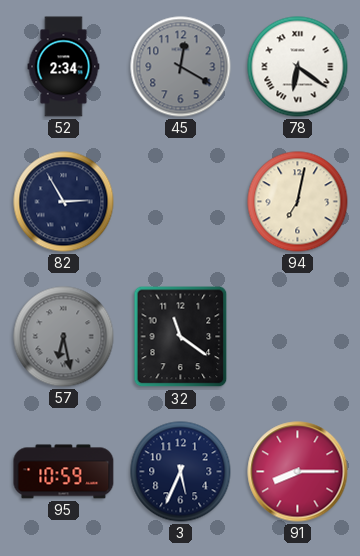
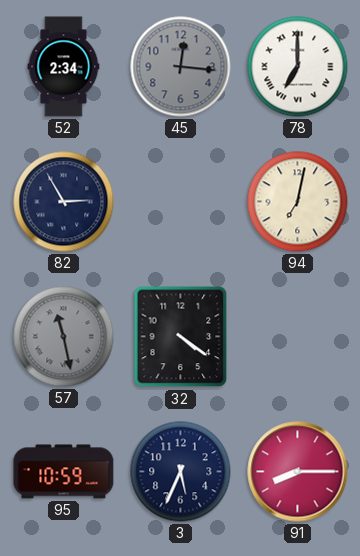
45: 12:20 -> 12:16
78: 6:21 -> 7:00
57: 6:28 -> 11:28
32: 11:21 -> 4:21
